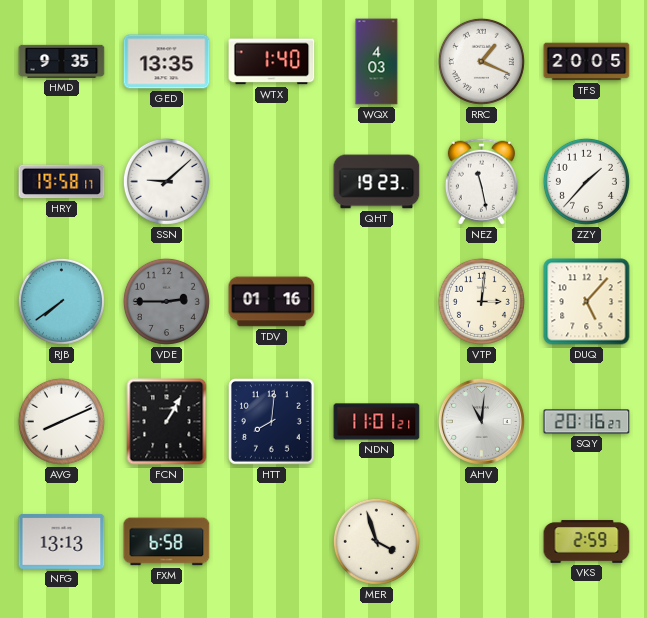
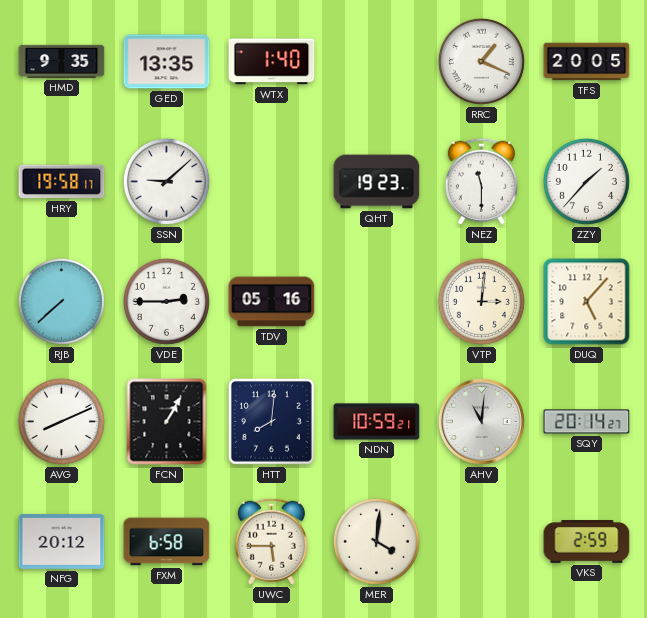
WQX: 4:03 -> none
NEZ: 11:28 -> 11:30
RJB: 7:39 -> 7:38
VDE dial: grey -> white
TDV: 01:16 -> 05:16
NDN: 11:01 -> 10:59
SQY: 20:16 -> 20:14
NFG: 13:13 -> 20:12
UWC: none -> 5:45
MER: 3:57 -> 4:01
